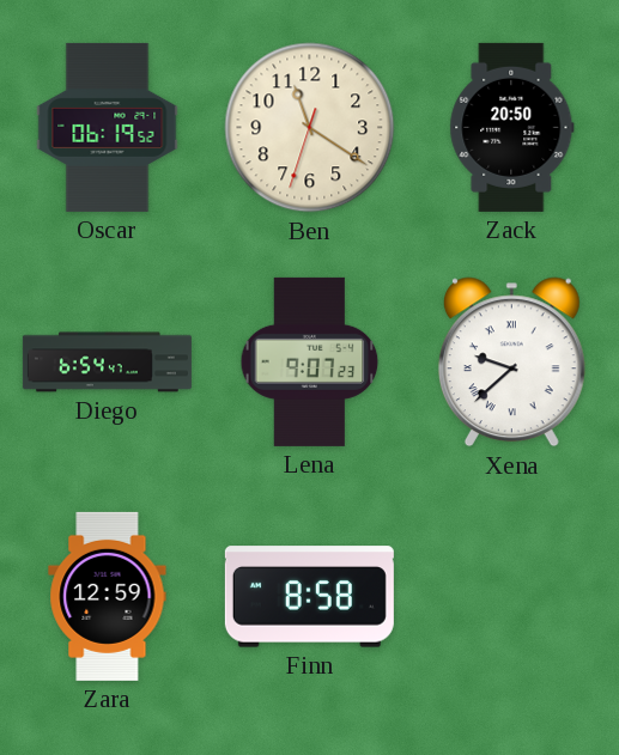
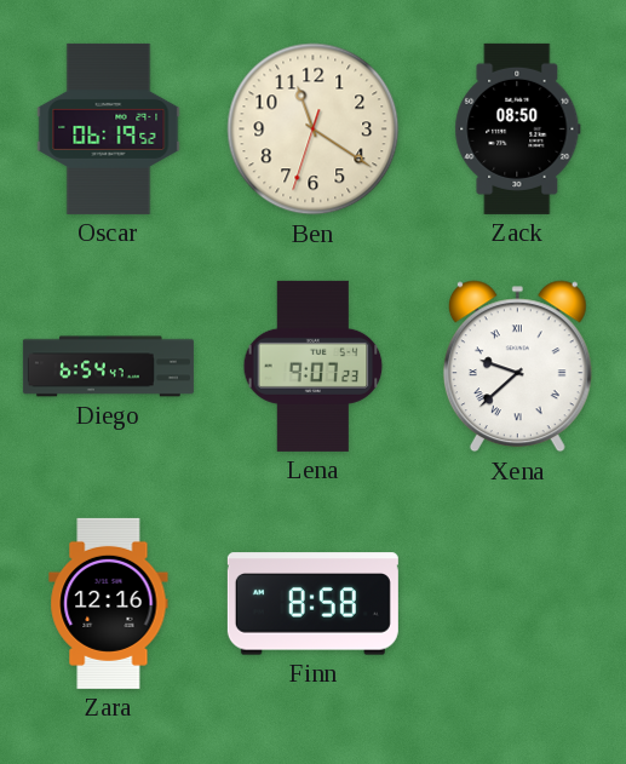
Zack: 20:50 -> 08:50
Zara: 12:59 -> 12:16
